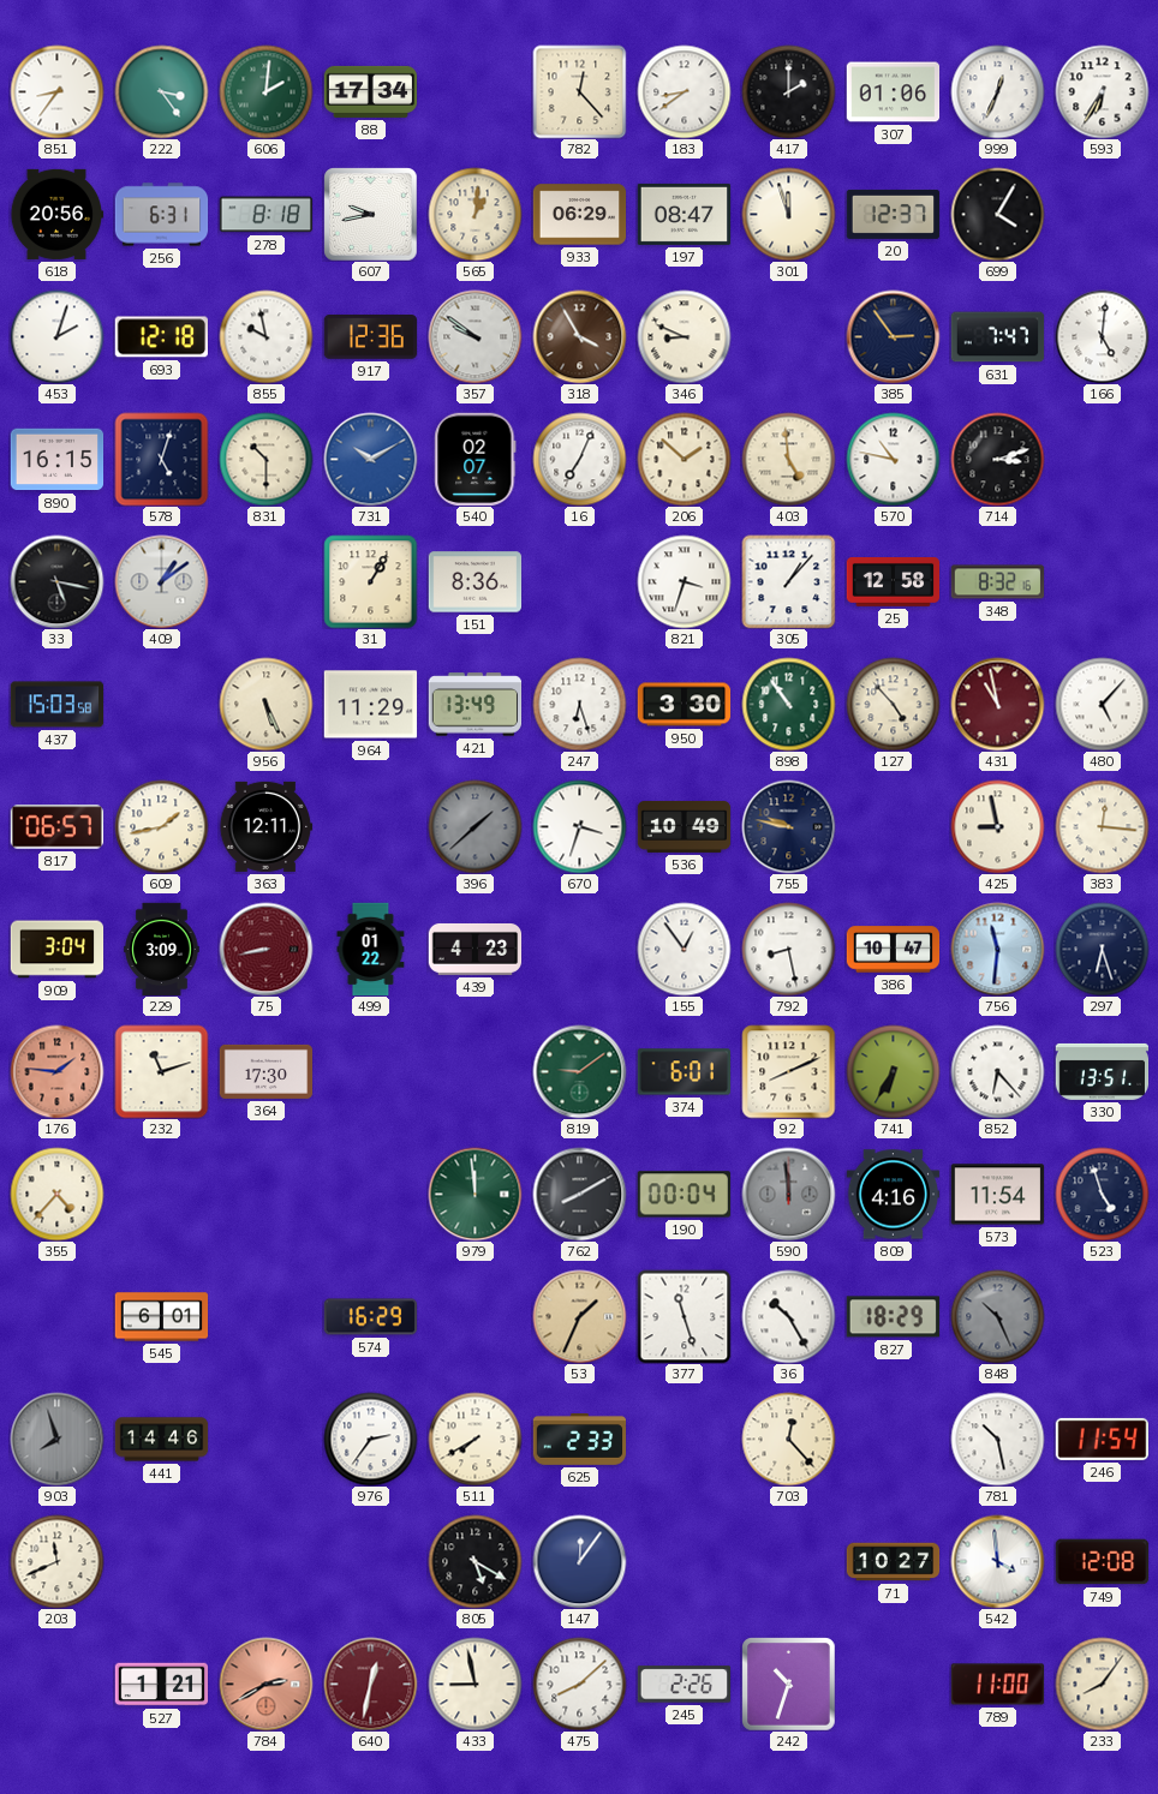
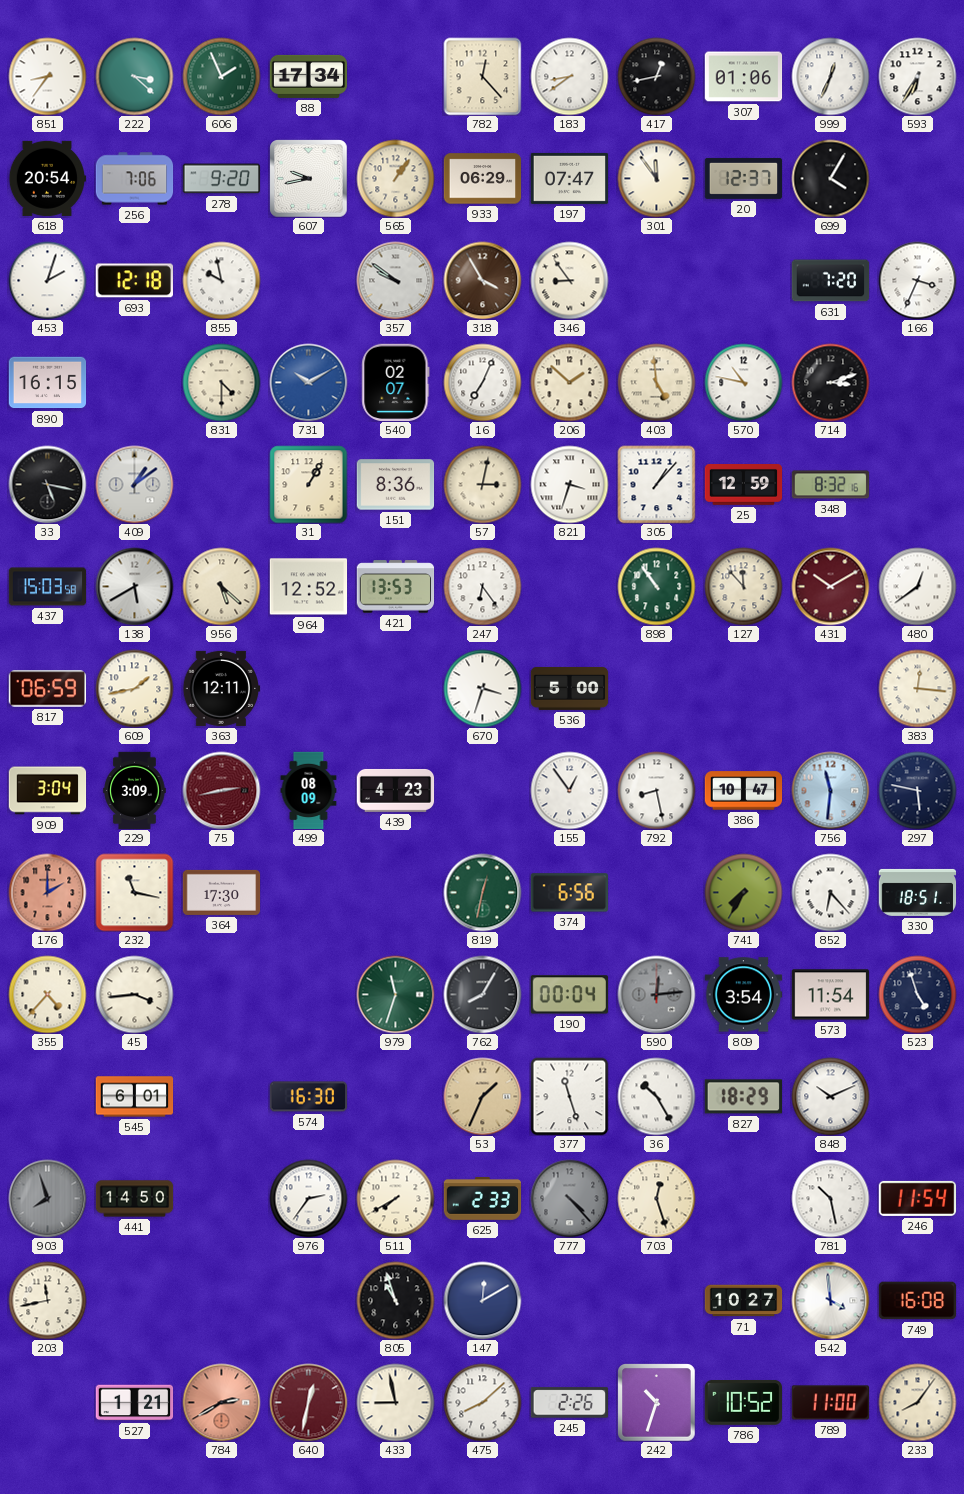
222: 3:24 -> 3:22
606: 2:01 -> 1:56
417: 2:00 -> 12:43
618: 20:56 -> 20:54
256: 6:31 -> 7:06
278: 8:18 -> 9:20
565: 1:01 -> 1:06
197: 08:47 -> 07:47
301: 11:57 -> 11:54
917: 12:36 -> none
346: 8:49 -> 8:54
385: 2:54 -> none
631: 7:47 -> 7:20
166: 5:01 -> 3:34
578: 5:03 -> none
831: 10:30 -> 4:30
57: none -> 3:02
25: 12:58 -> 12:59
138: none -> 5:40
956: 5:26 -> 5:22
964: 11:29 -> 12:52
421: 13:49 -> 13:53
247: 6:27 -> 6:24
950: 3:30 -> none
127: 4:53 -> 11:53
431: 10:58 -> 10:10
480: 5:07 -> 12:39
817: 06:57 -> 06:59
396: 1:38 -> none
536: 10:49 -> 5:00
755: 9:47 -> none
425: 8:58 -> none
75: 8:43 -> 2:43
499: 01:22 -> 08:09
297: 6:27 -> 5:47
176: 1:46 -> 2:00
232: 11:12 -> 11:17
819: 9:09 -> 12:32
374: 6:01 -> 6:56
92: 8:11 -> none
741: 6:35 -> 7:35
330: 13:51 -> 18:51
45: none -> 3:44
979: 11:59 -> 11:33
762: 8:10 -> 8:05
590: 11:59 -> 12:14
809: 4:16 -> 3:54
574: 16:29 -> 16:30
848: 10:26 -> 10:11
848 dial: grey -> white
441: 14:46 -> 14:50
777: none -> 4:23
703: 12:23 -> 12:27
203: 11:41 -> 11:43
805: 5:20 -> 10:57
147: 12:06 -> 12:10
749: 12:08 -> 16:08
786: none -> 10:52
